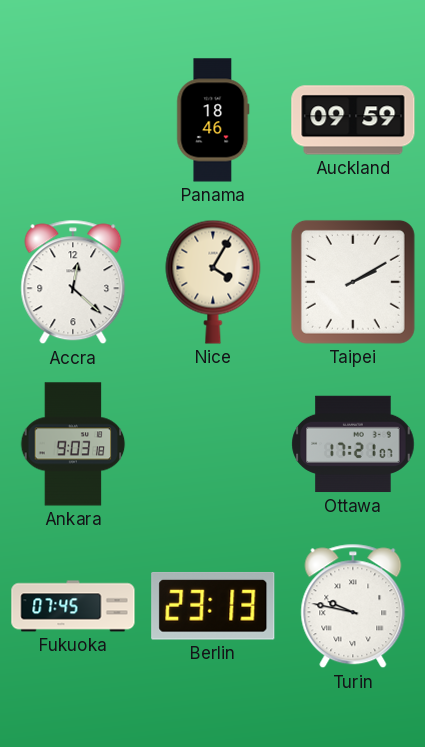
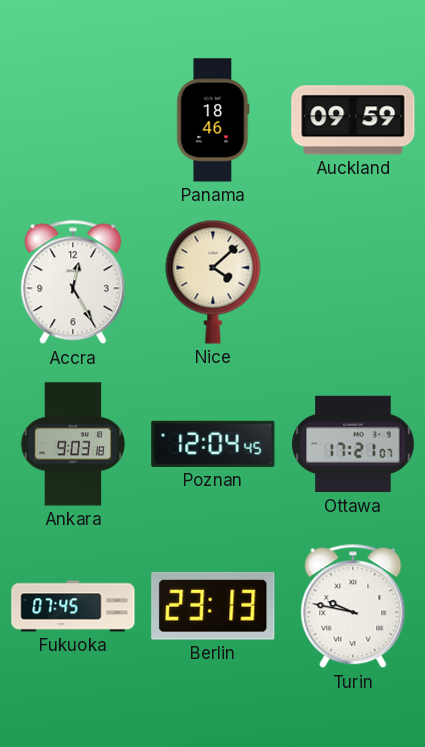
Accra: 12:22 -> 12:25
Nice: 4:05 -> 4:08
Taipei: 2:10 -> none
Poznan: none -> 12:04
